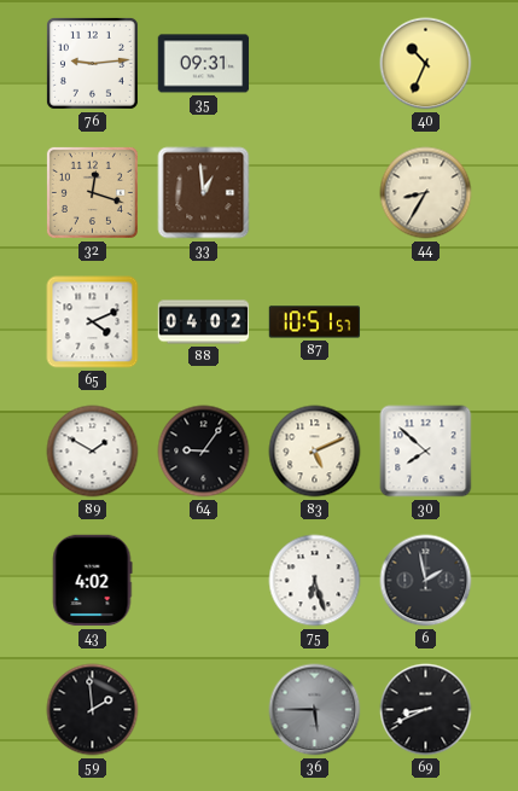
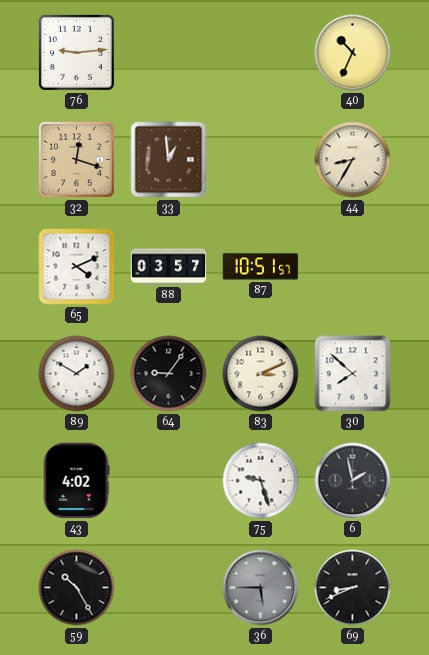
35: 09:31 -> none
88: 04:02 -> 03:57
83: 5:11 -> 3:11
75: 6:27 -> 9:27
59: 1:59 -> 10:25
